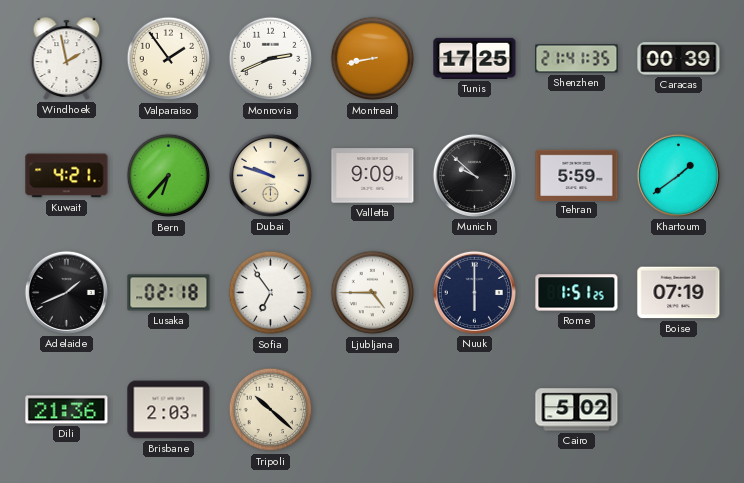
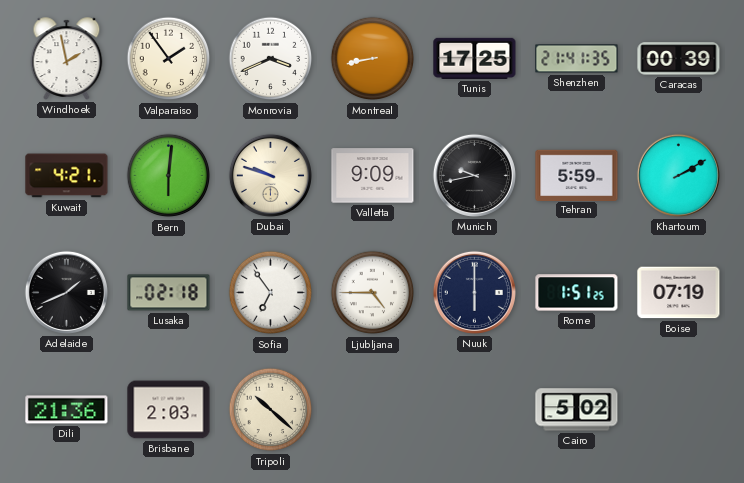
Monrovia: 2:41 -> 3:41
Bern: 6:37 -> 6:01
Munich: 9:52 -> 9:43
Khartoum: 1:39 -> 2:10
